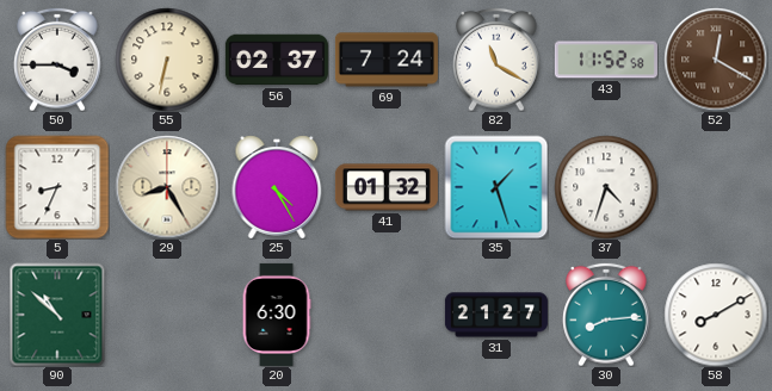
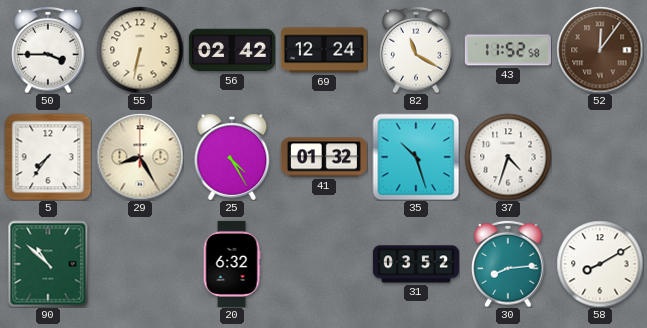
56: 02:37 -> 02:42
69: 7:24 -> 12:24
52: 12:20 -> 12:06
5: 8:34 -> 7:36
35: 1:27 -> 10:27
20: 6:30 -> 6:32
31: 21:27 -> 03:52
